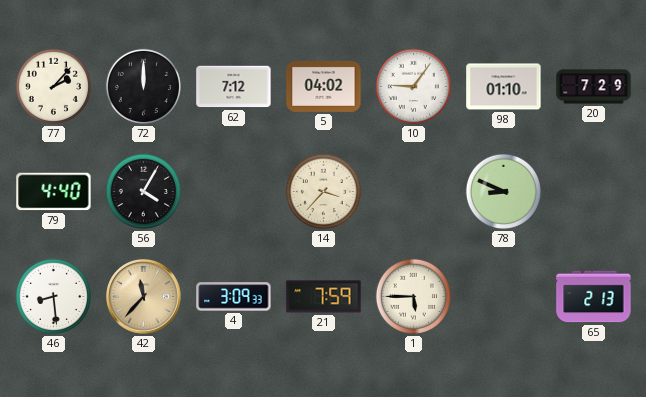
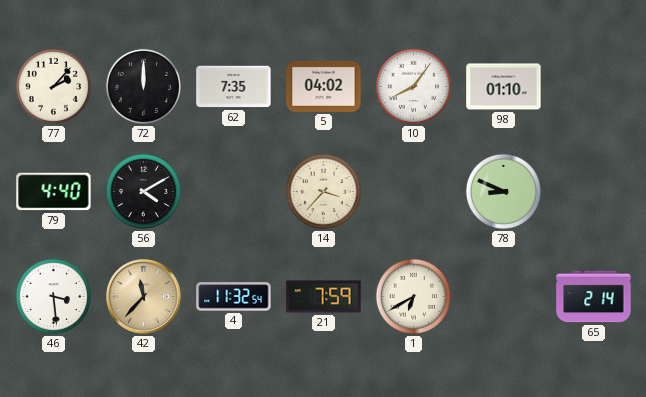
62: 7:12 -> 7:35
10: 9:06 -> 8:06
20: 7:29 -> none
56: 4:05 -> 4:10
46: 8:29 -> 3:29
4: 3:09 -> 11:32
1: 5:45 -> 6:40
65: 2:13 -> 2:14
